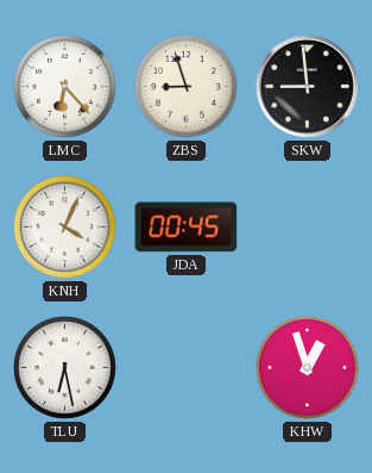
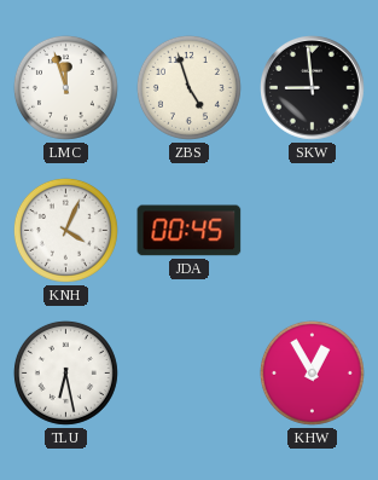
LMC: 6:23 -> 11:57
ZBS: 8:57 -> 4:57
KHW: 12:57 -> 12:55
